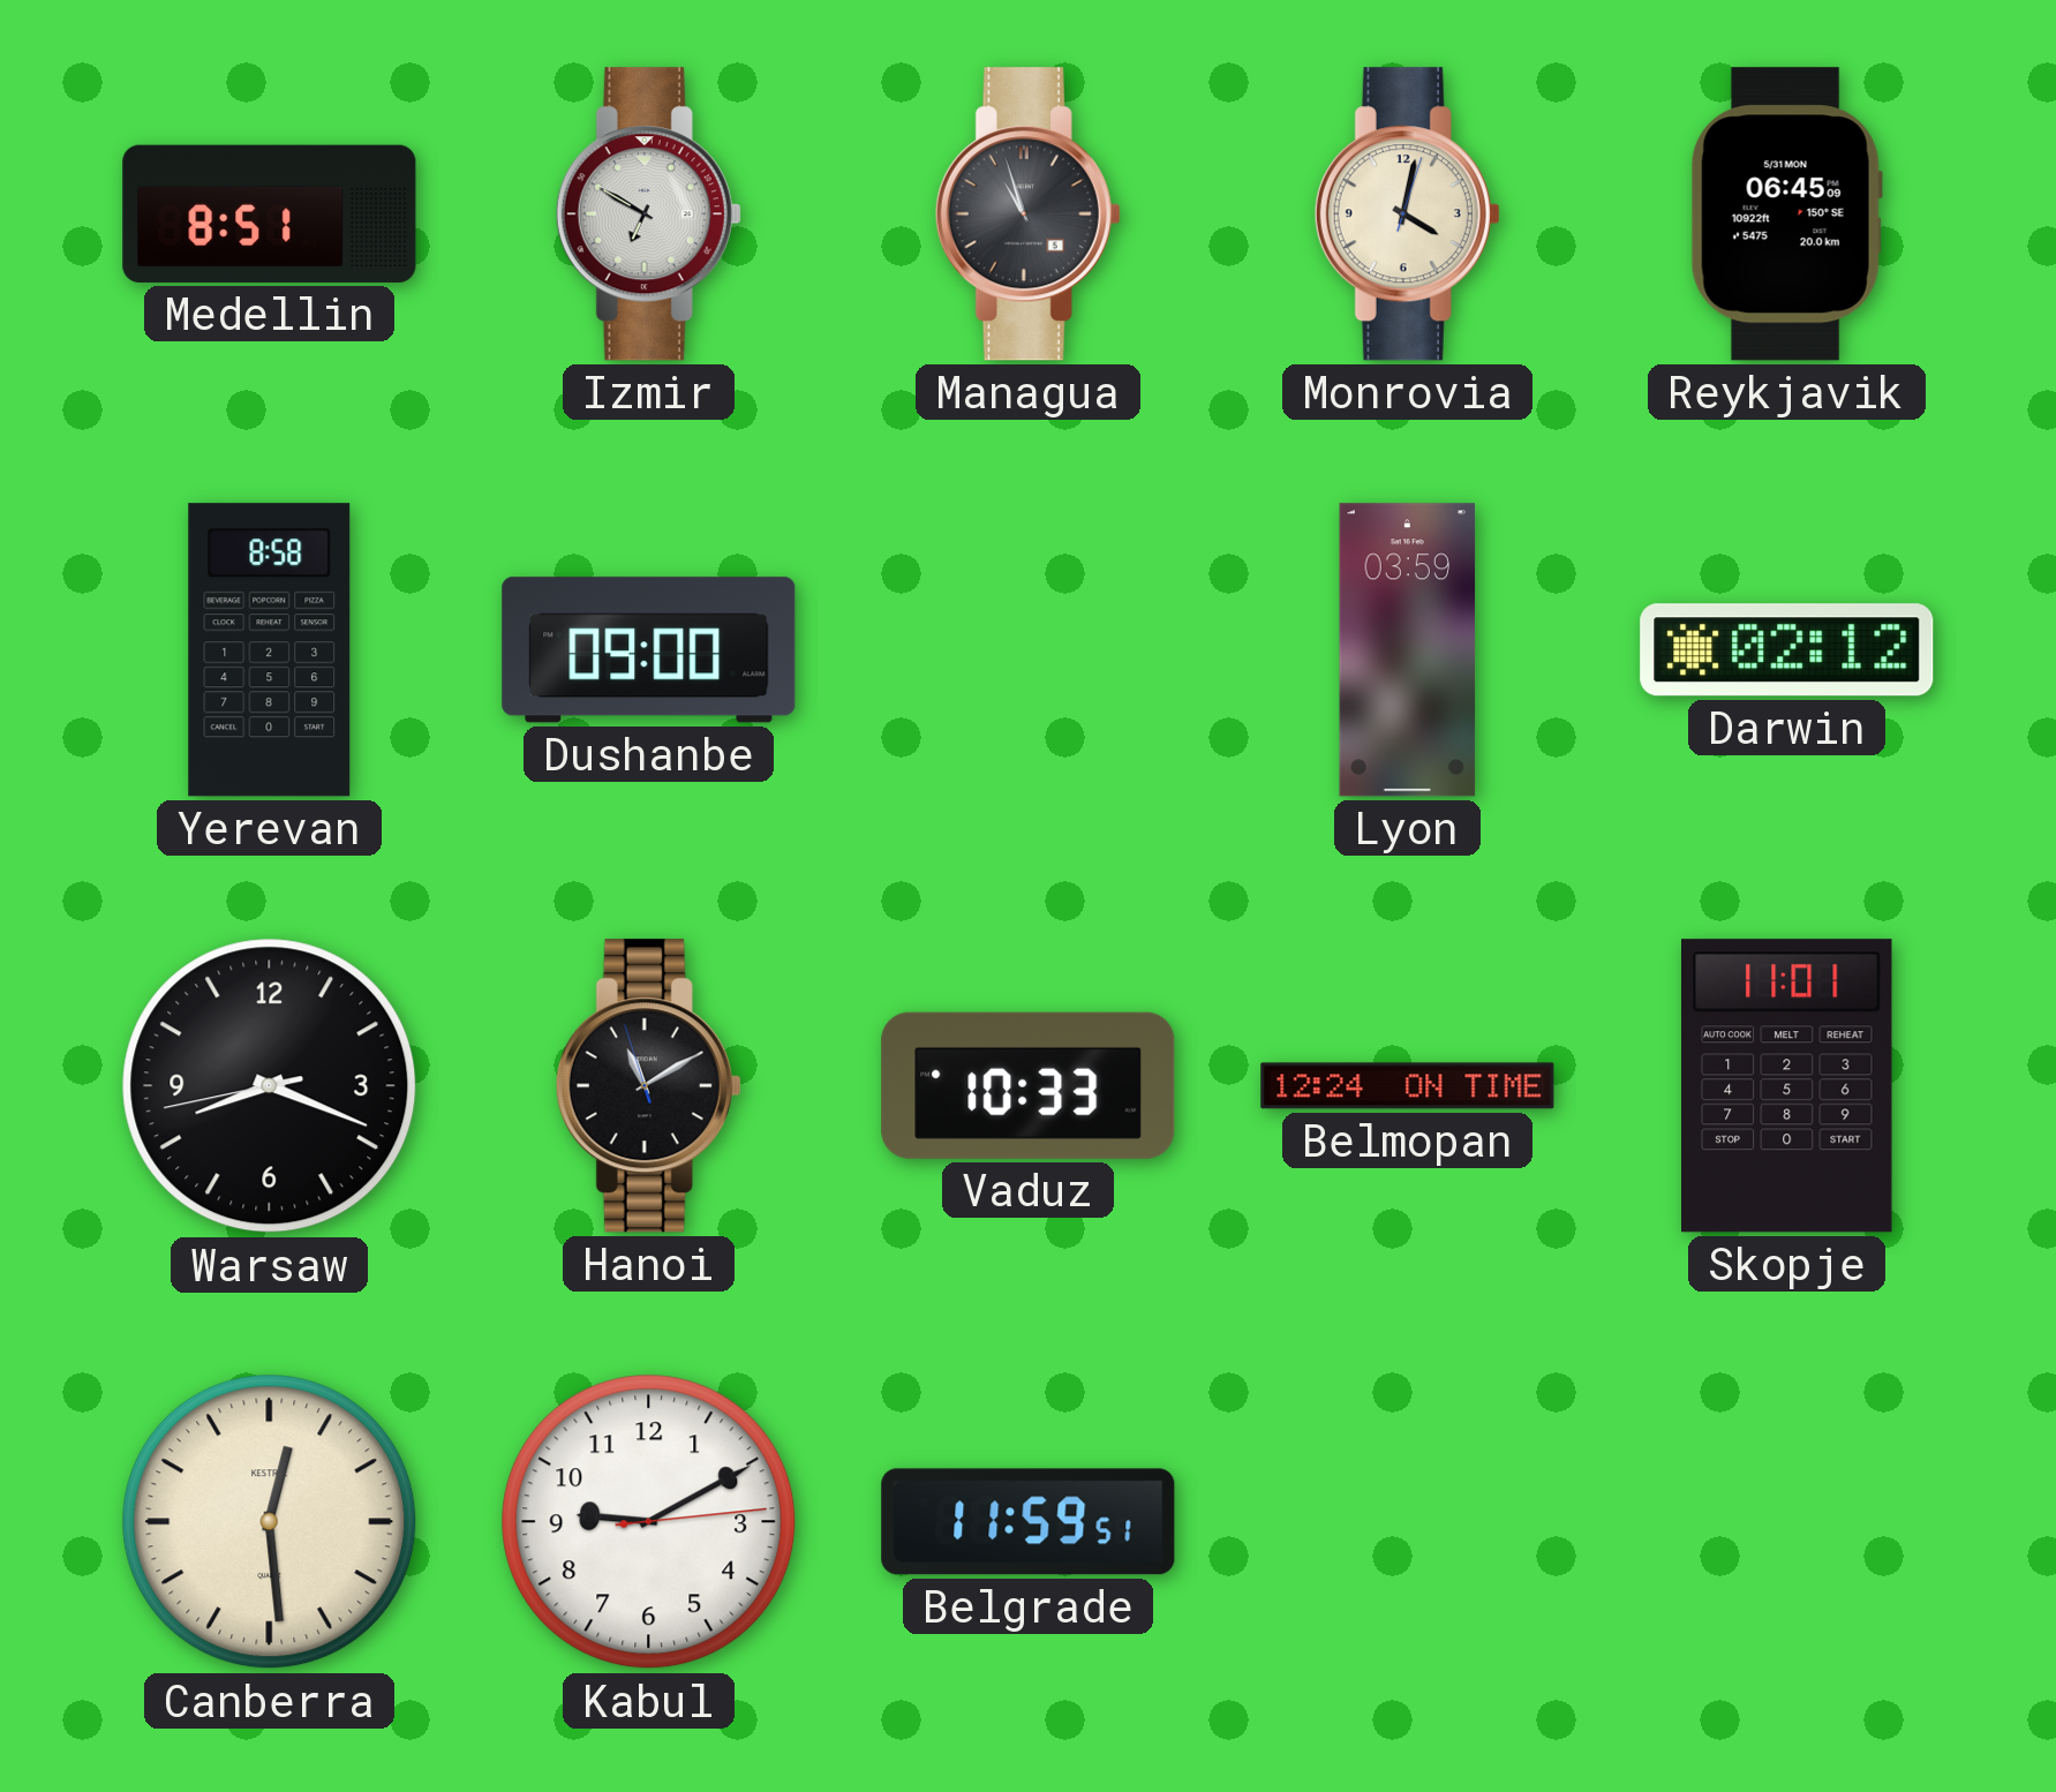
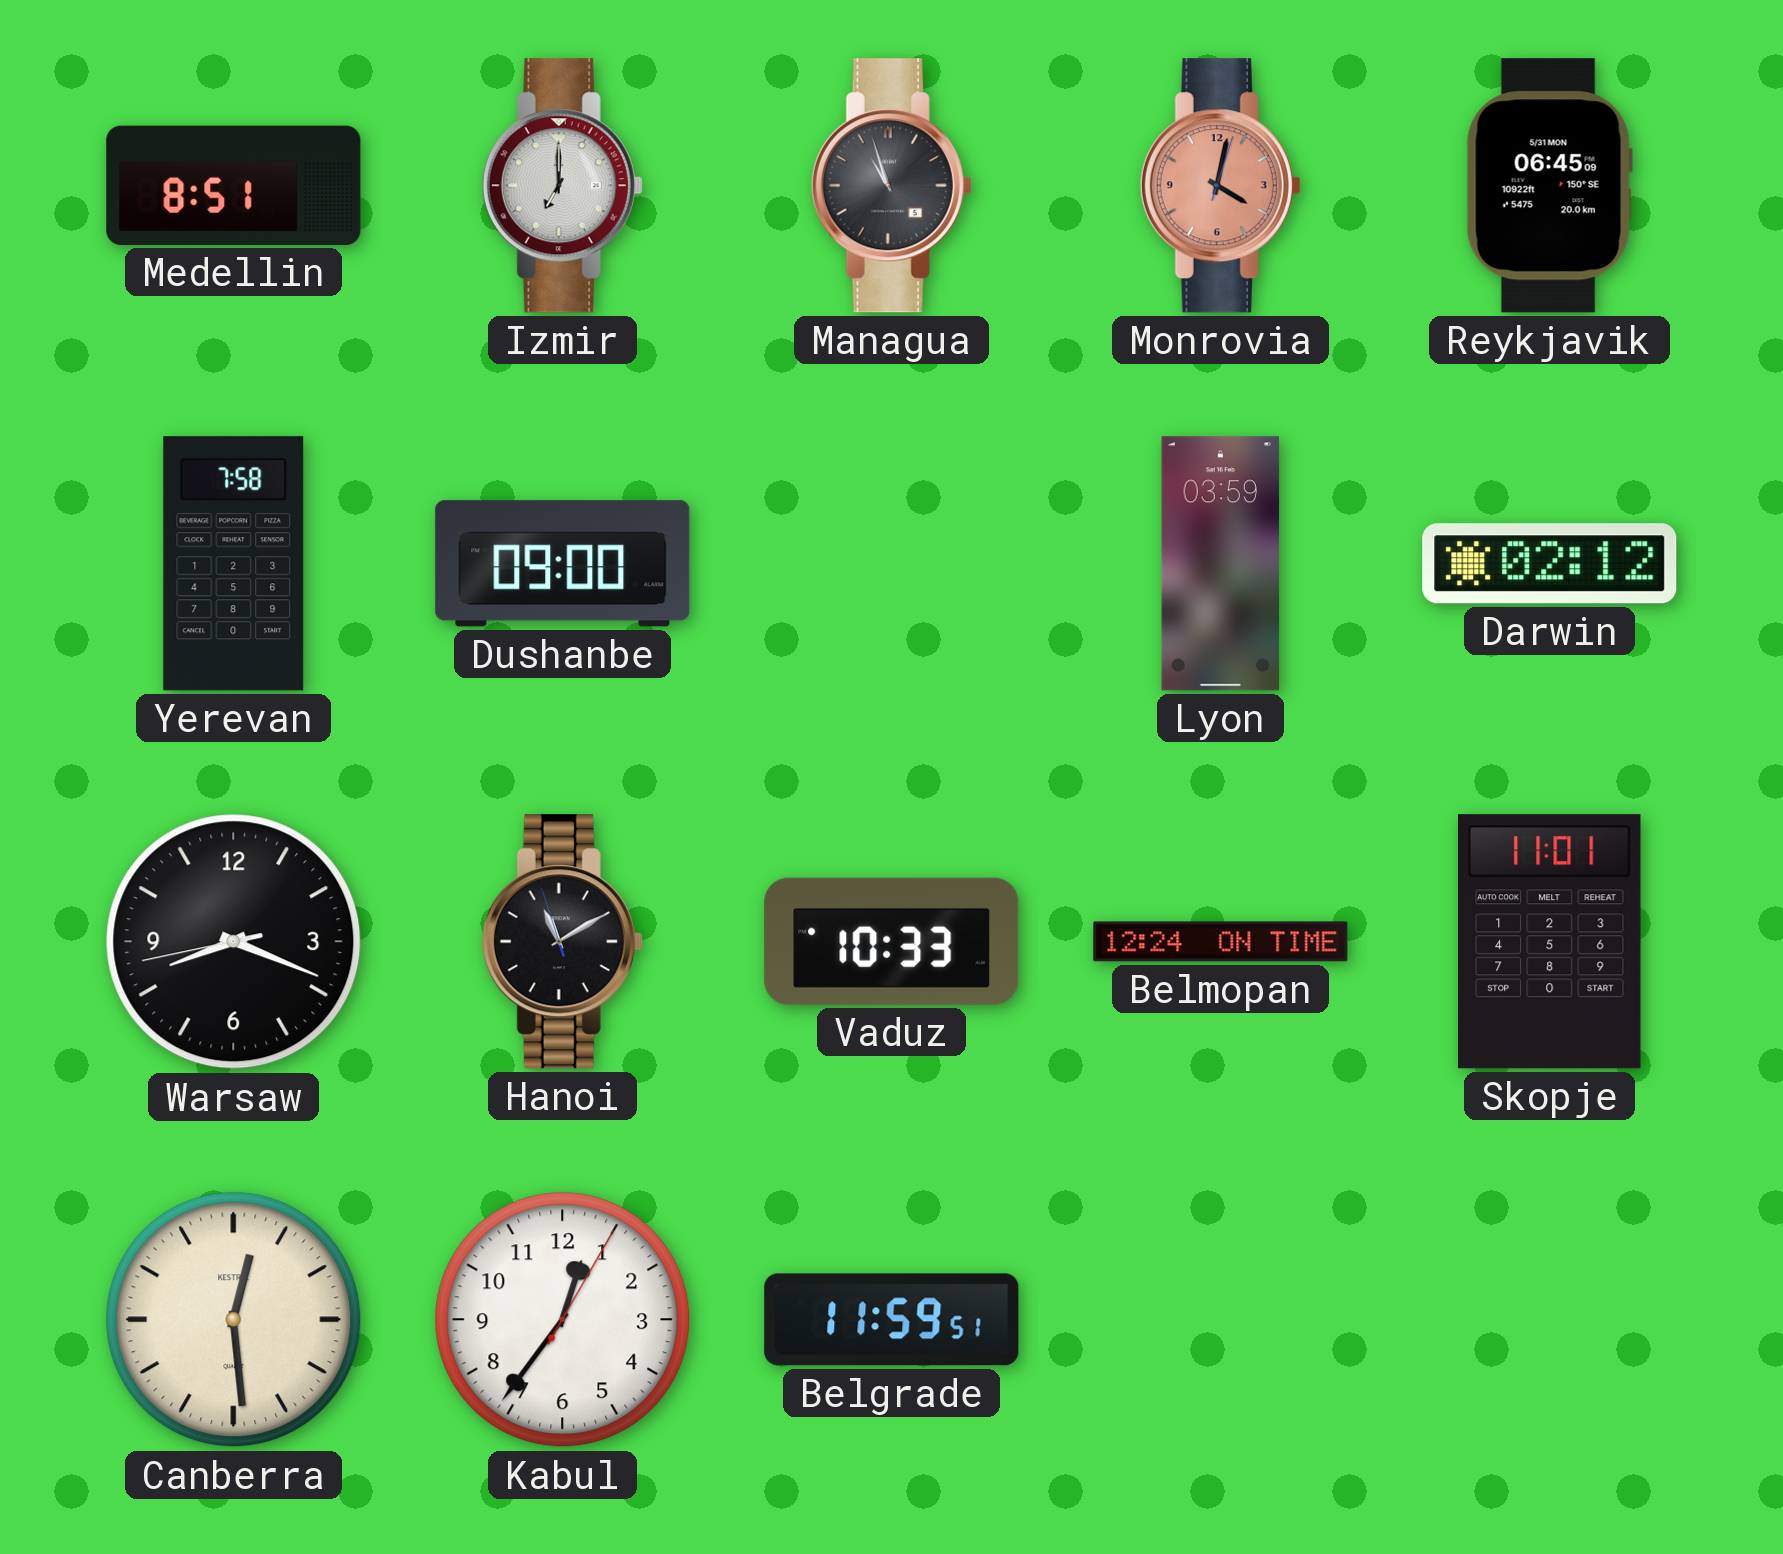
Izmir: 6:50 -> 7:00
Monrovia dial: cream -> salmon
Yerevan: 8:58 -> 7:58
Kabul: 9:10 -> 12:36
